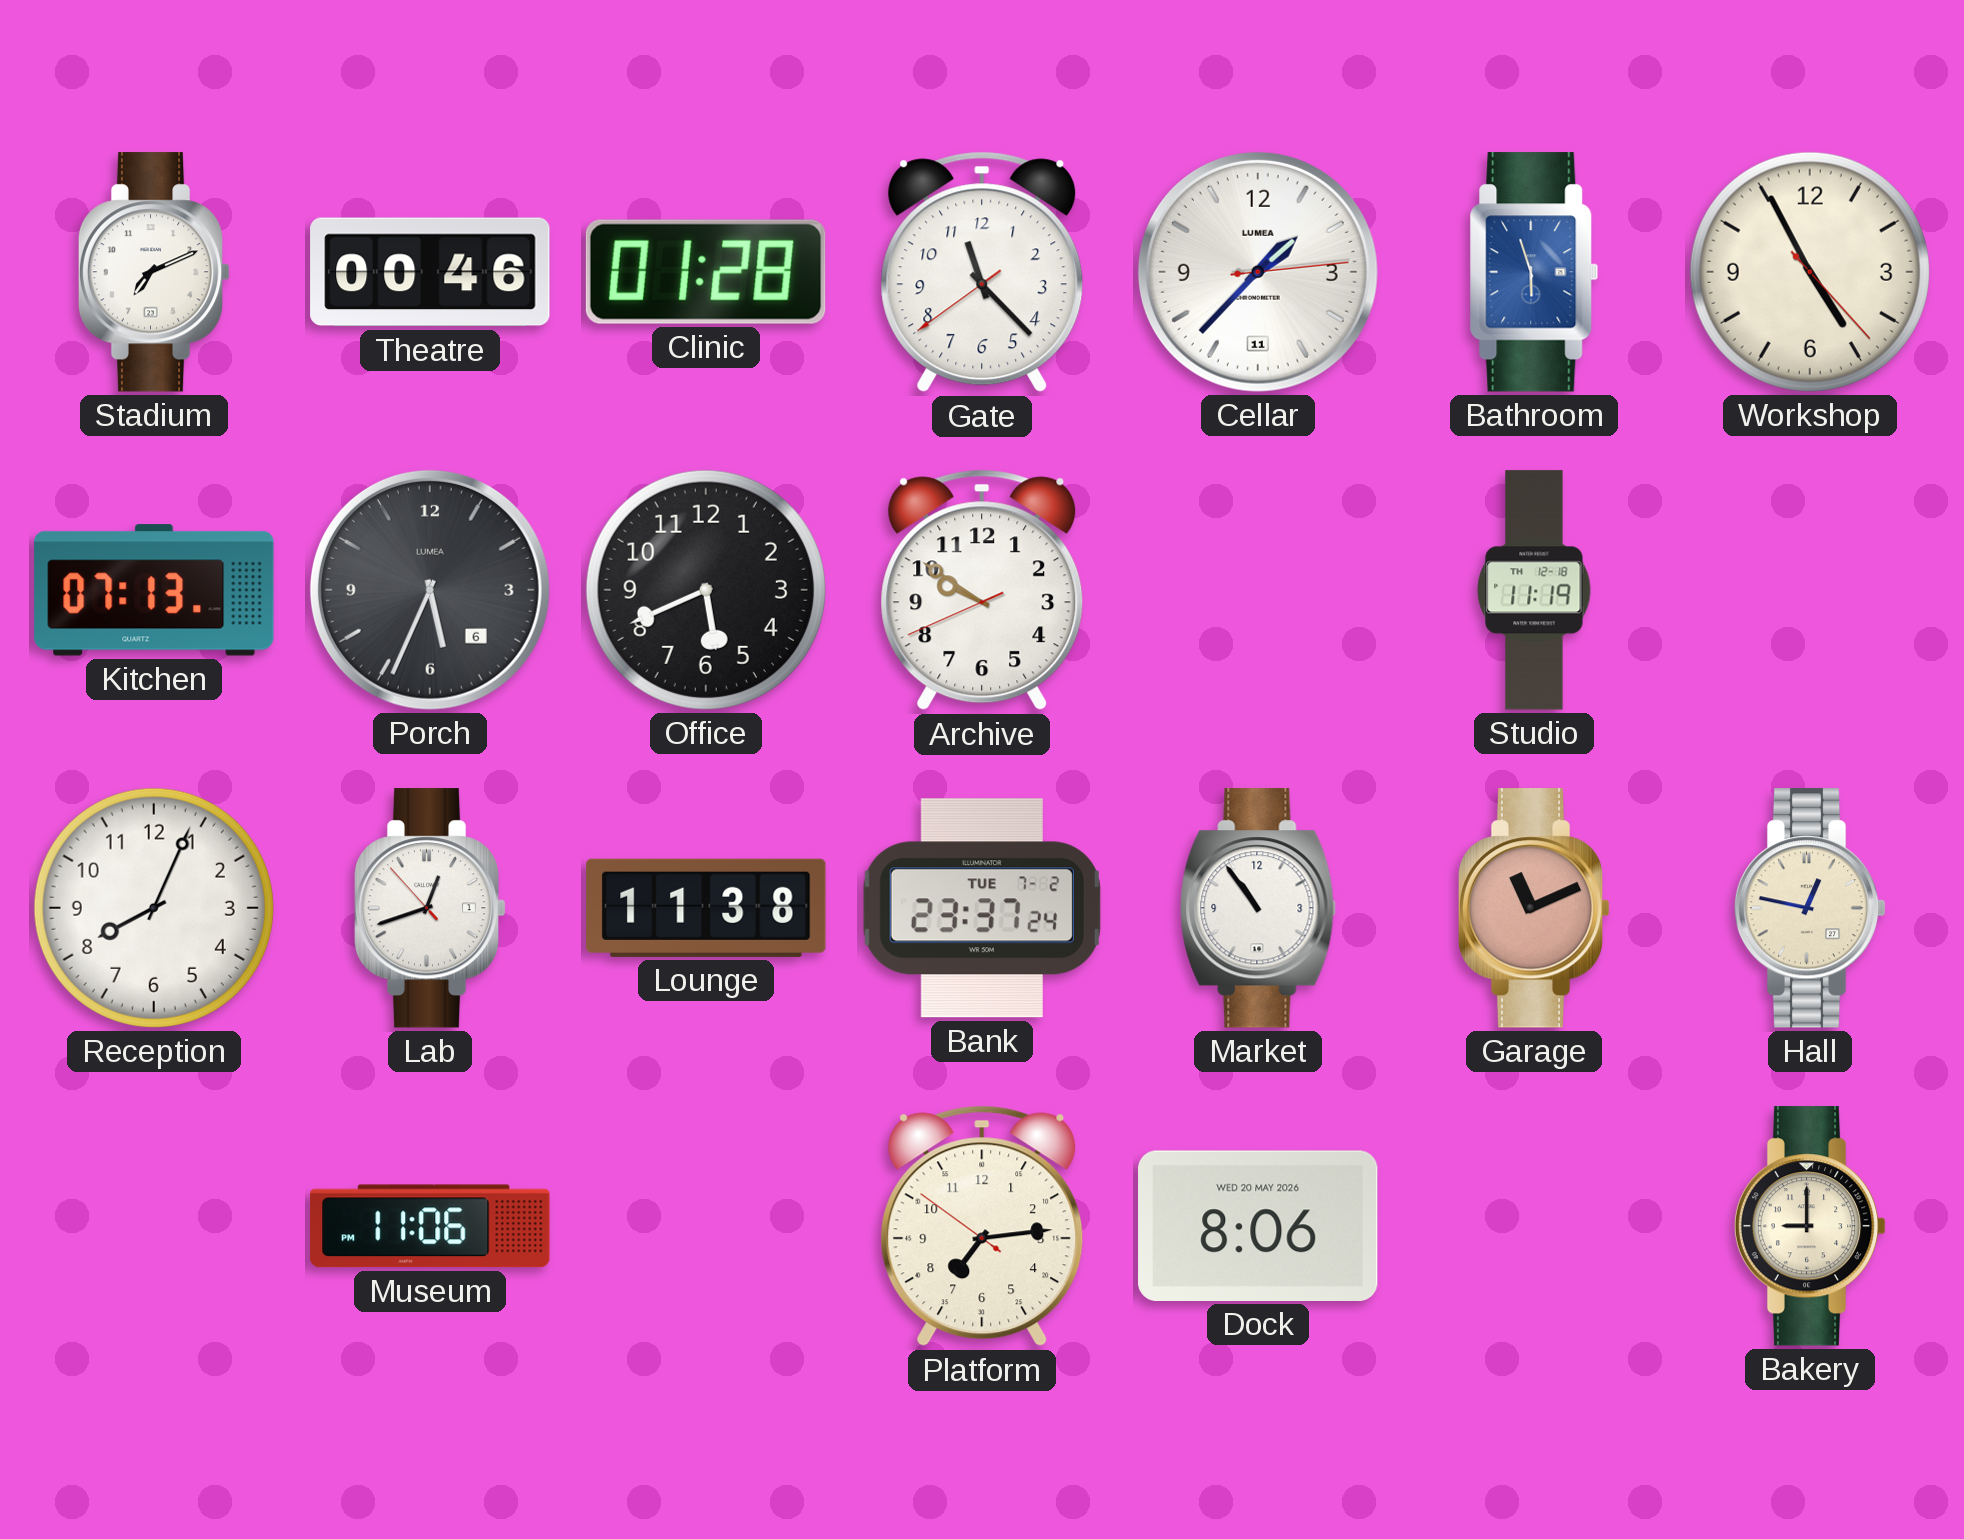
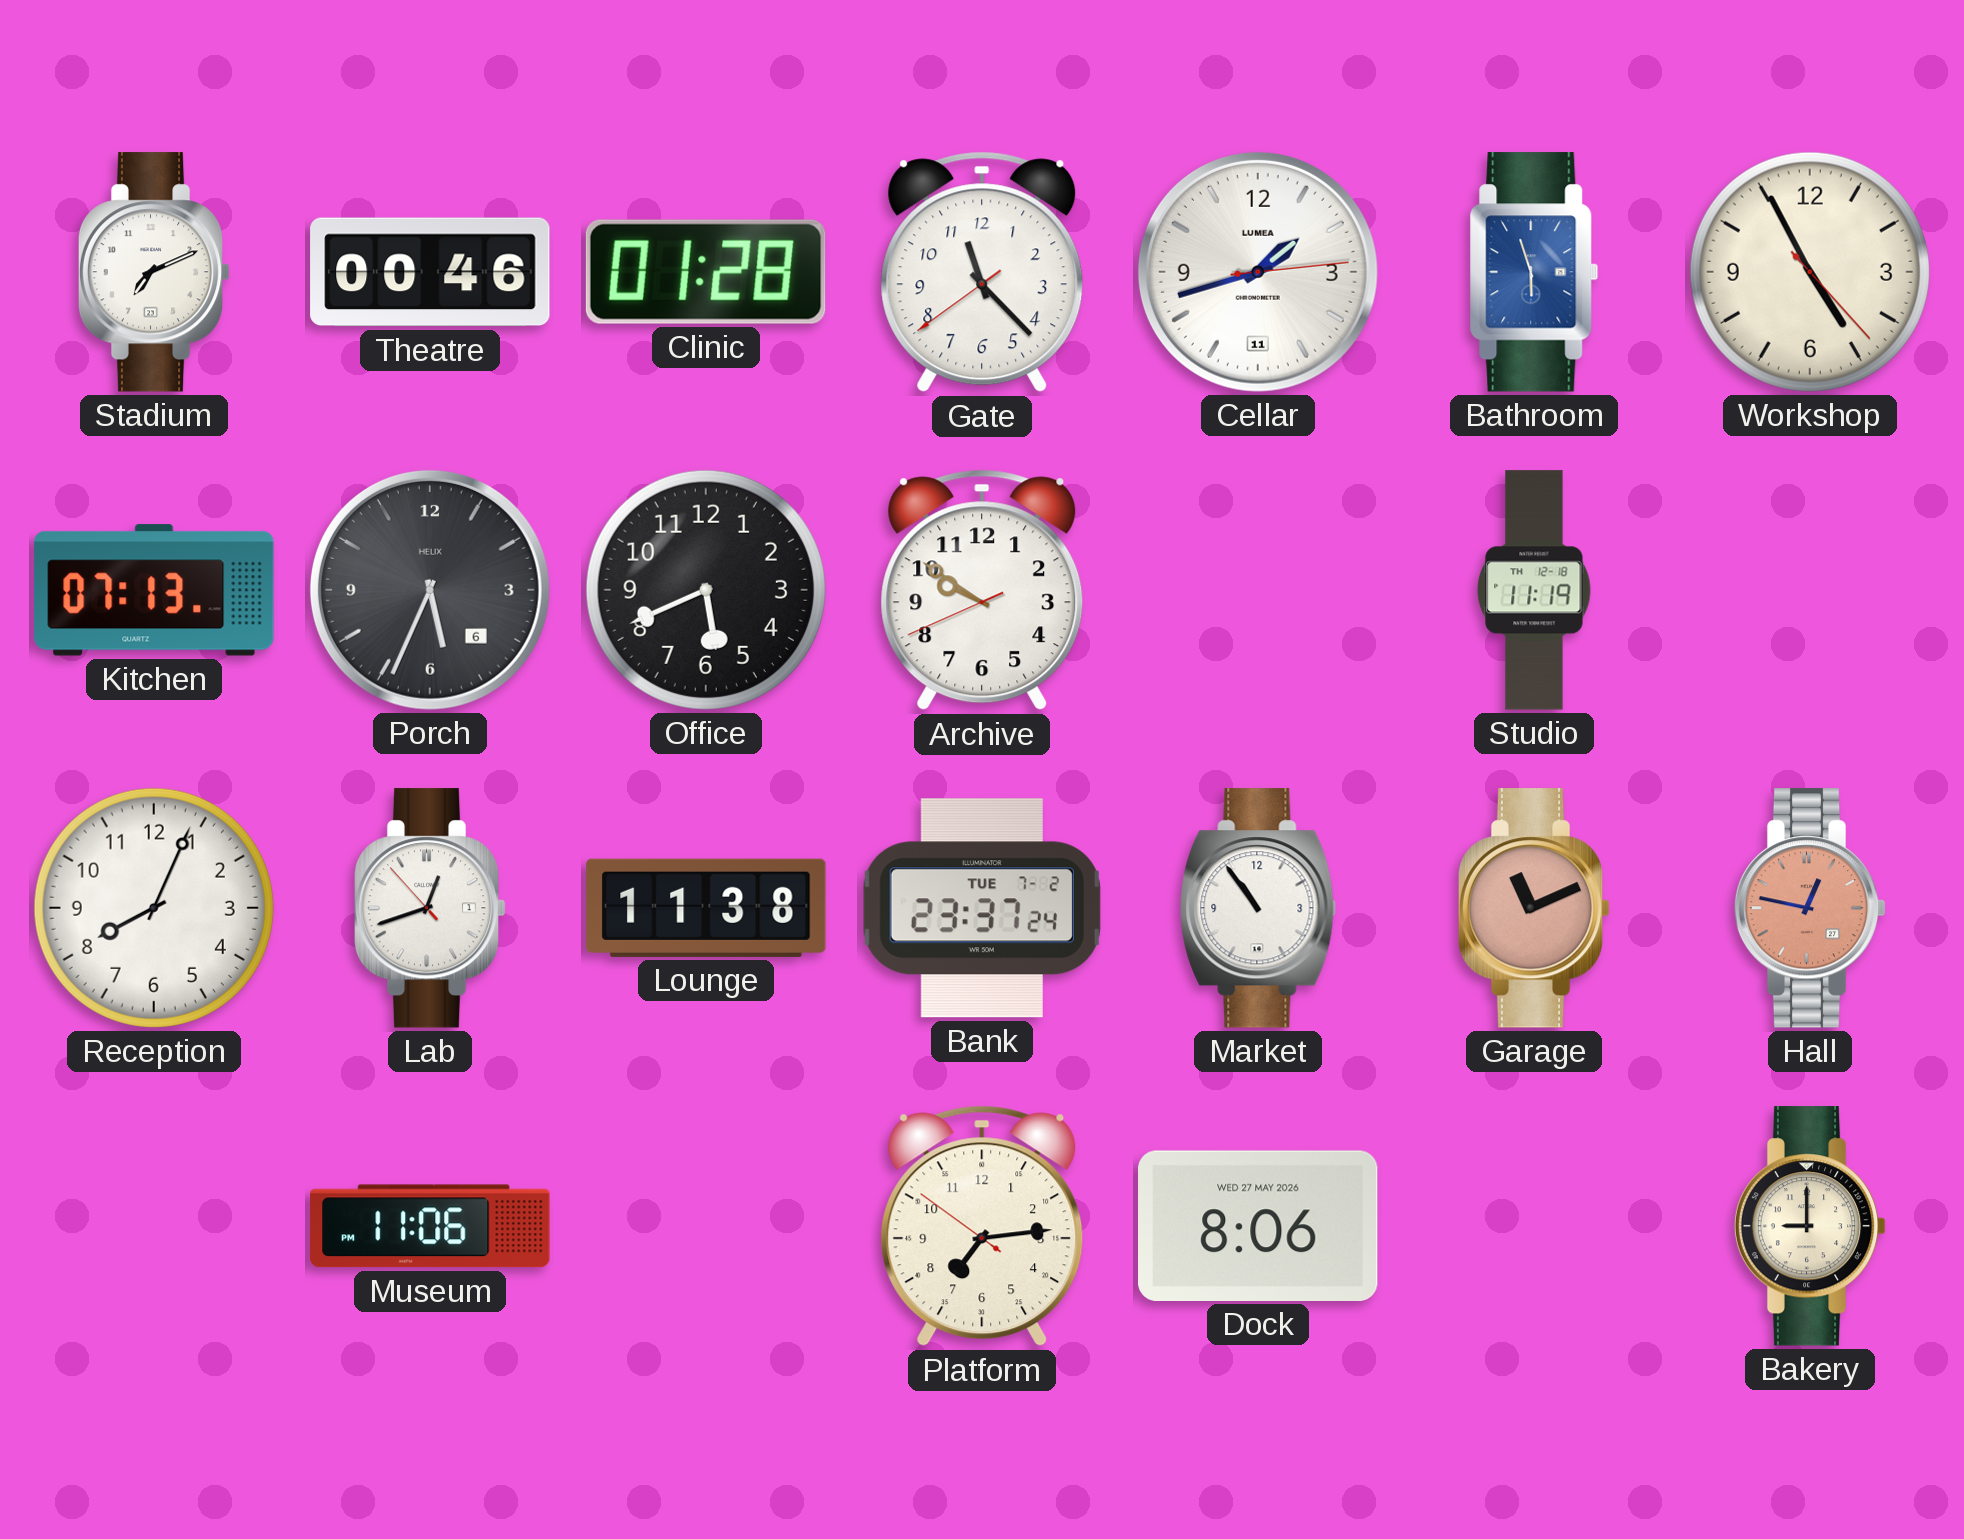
Cellar: 1:37 -> 1:42
Porch brand: LUMEA -> HELIX
Hall dial: cream -> salmon
Dock date: WED 20 MAY 2026 -> WED 27 MAY 2026
